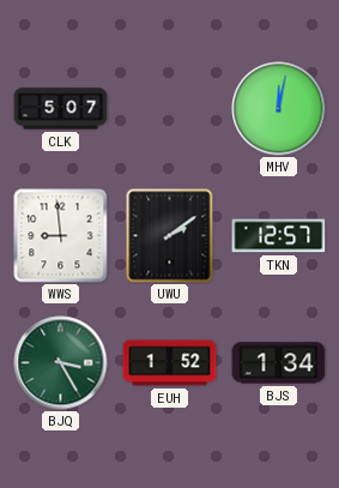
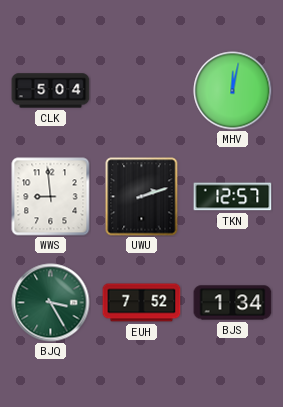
CLK: 5:07 -> 5:04
UWU: 2:09 -> 2:12
EUH: 1:52 -> 7:52
